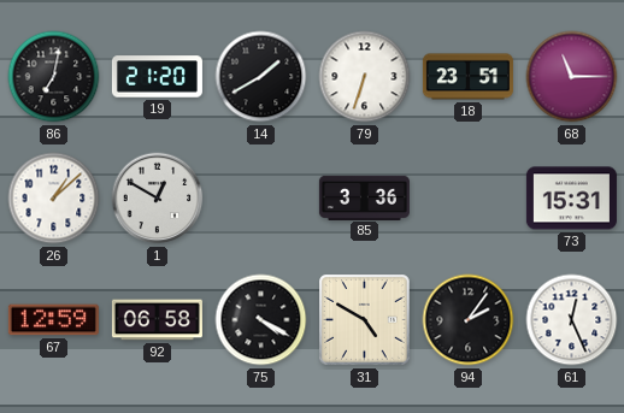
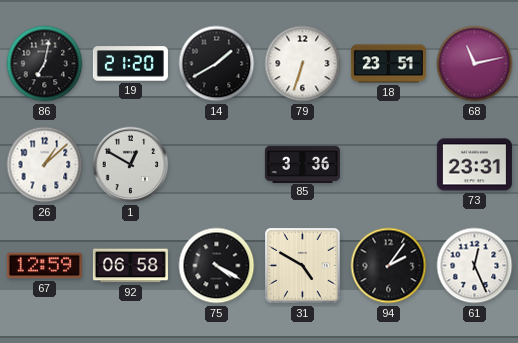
68: 11:15 -> 11:13
73: 15:31 -> 23:31
